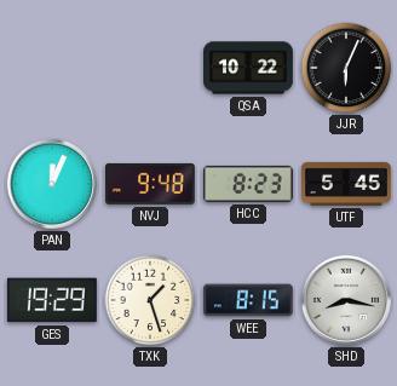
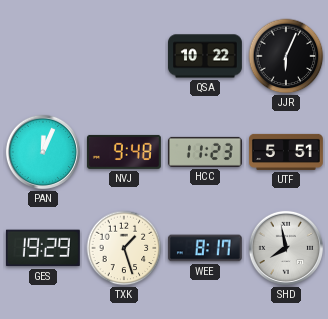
HCC: 8:23 -> 11:23
UTF: 5:45 -> 5:51
WEE: 8:15 -> 8:17
SHD: 8:17 -> 7:58
